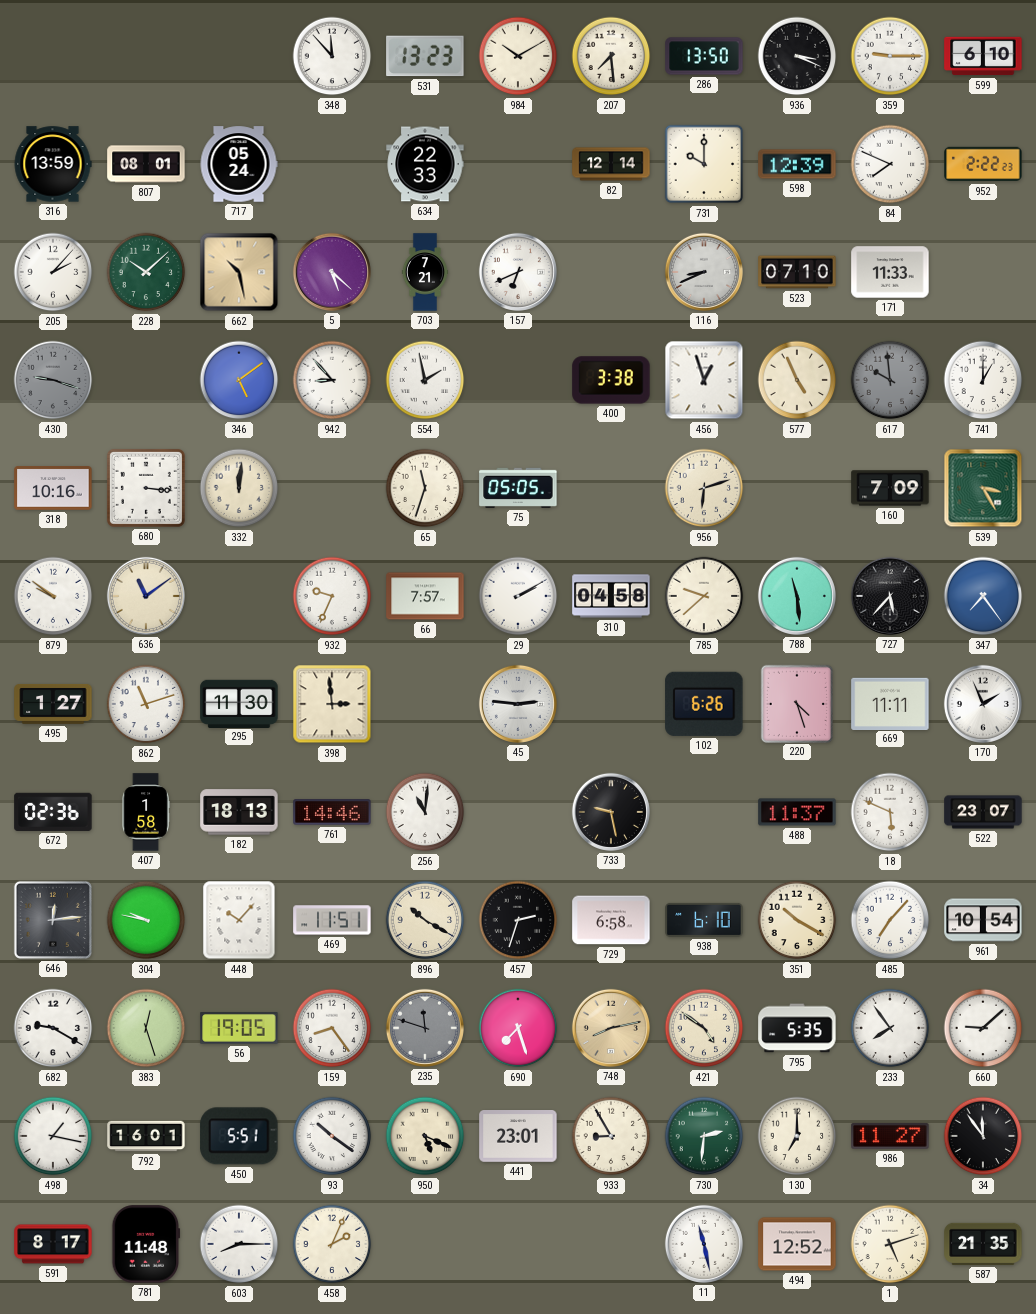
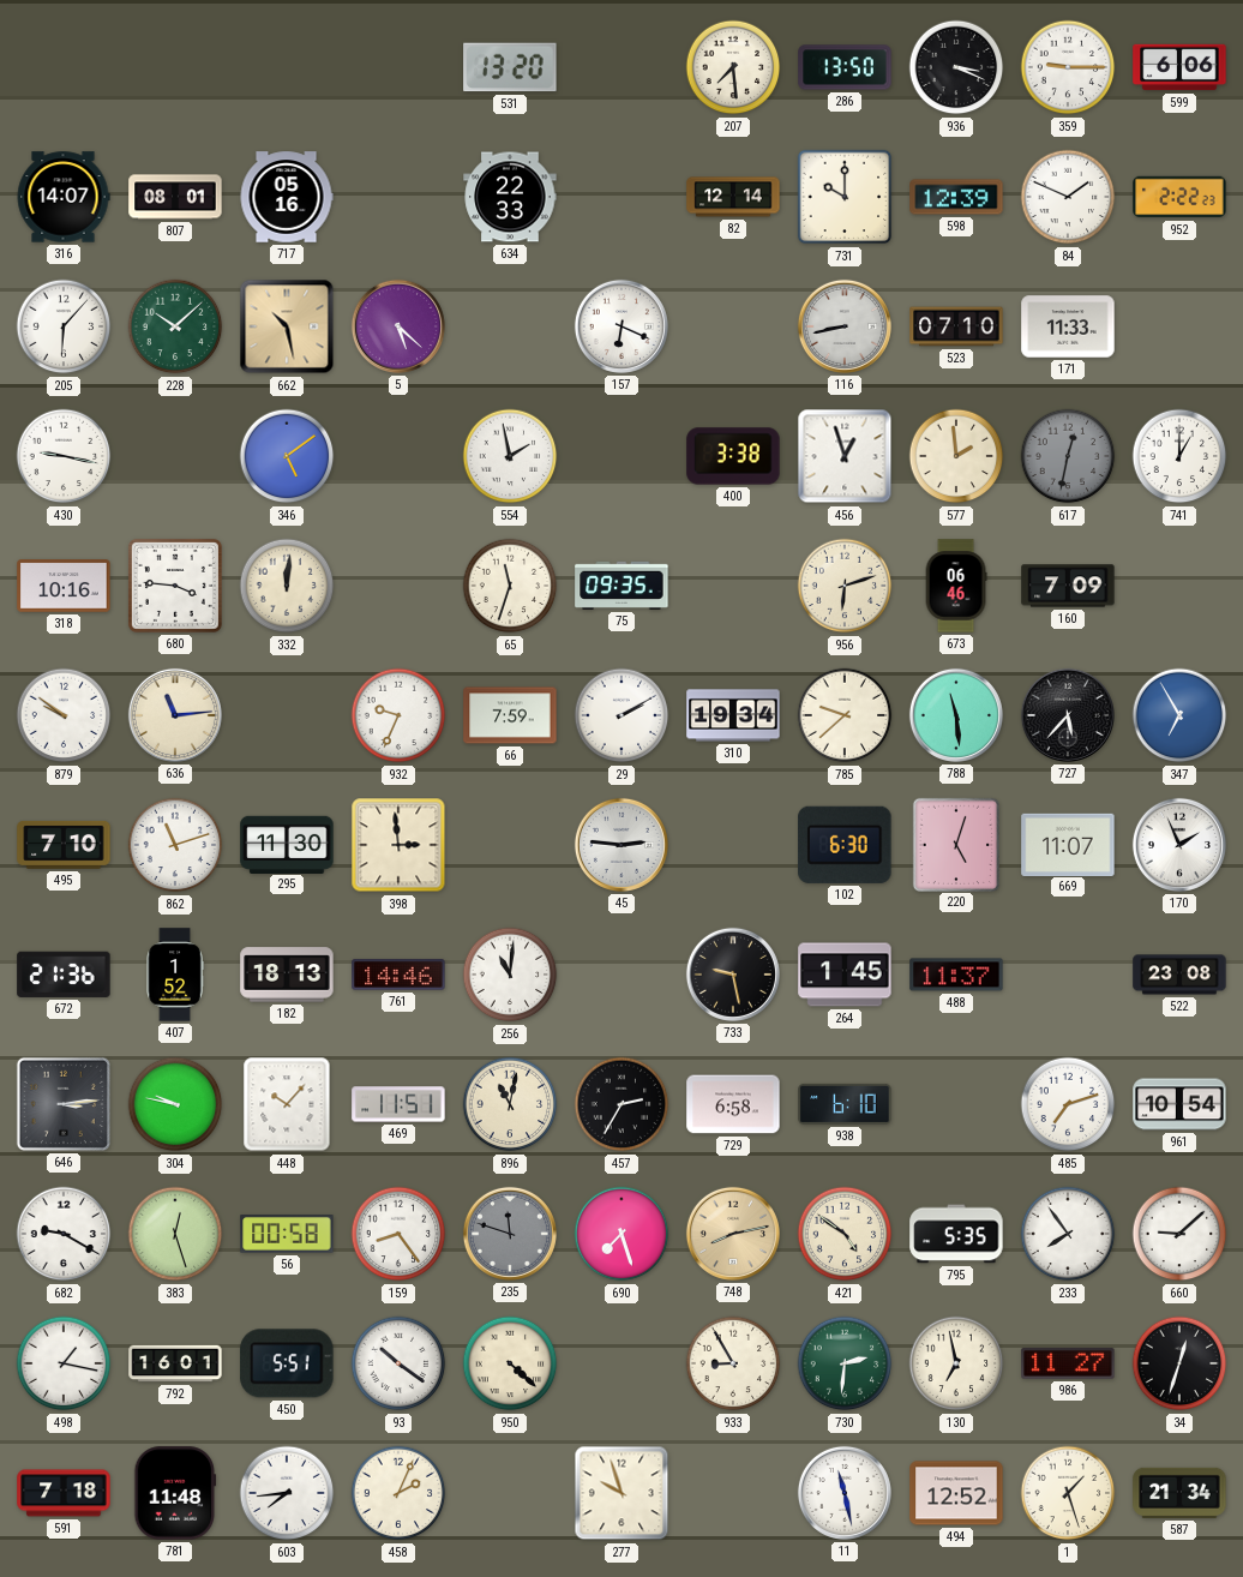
348: 11:53 -> none
531: 13:23 -> 13:20
984: 10:10 -> none
599: 6:10 -> 6:06
316: 13:59 -> 14:07
717: 05:24 -> 05:16
84: 7:49 -> 1:49
205: 2:07 -> 6:07
703: 7:21 -> none
157: 6:41 -> 6:19
116: 8:41 -> 8:43
430: 9:18 -> 9:17
430 dial: grey -> white
942: 8:53 -> none
577: 4:56 -> 1:59
617: 9:59 -> 12:32
680: 3:16 -> 3:46
75: 05:05 -> 09:35
673: none -> 06:46
539: 3:25 -> none
636: 11:09 -> 11:14
66: 7:57 -> 7:59
310: 04:58 -> 19:34
347: 7:24 -> 6:55
495: 1:27 -> 7:10
102: 6:26 -> 6:30
220: 4:27 -> 5:03
669: 11:11 -> 11:07
672: 02:36 -> 21:36
407: 1:58 -> 1:52
264: none -> 1:45
18: 5:49 -> none
522: 23:07 -> 23:08
646: 12:14 -> 3:14
896: 10:20 -> 11:02
457: 2:33 -> 2:35
351: 10:20 -> none
485: 7:07 -> 7:12
56: 19:05 -> 00:58
950: 5:19 -> 4:22
441: 23:01 -> none
130: 7:00 -> 6:58
34: 11:54 -> 12:33
591: 8:17 -> 7:18
603: 8:15 -> 7:44
277: none -> 9:57
1: 5:12 -> 1:27
587: 21:35 -> 21:34
